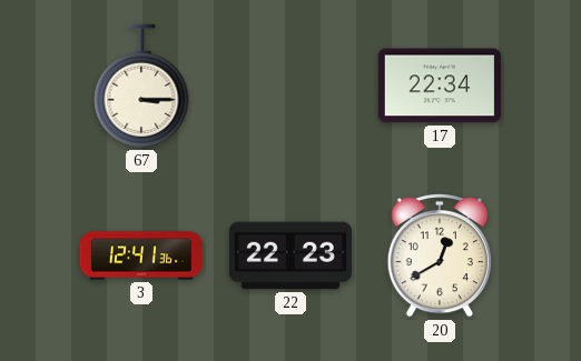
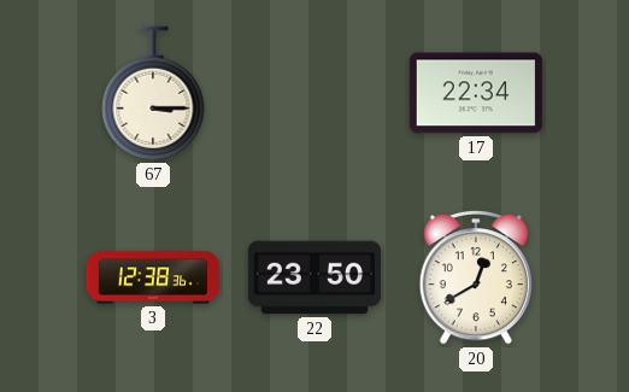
3: 12:41 -> 12:38
22: 22:23 -> 23:50
